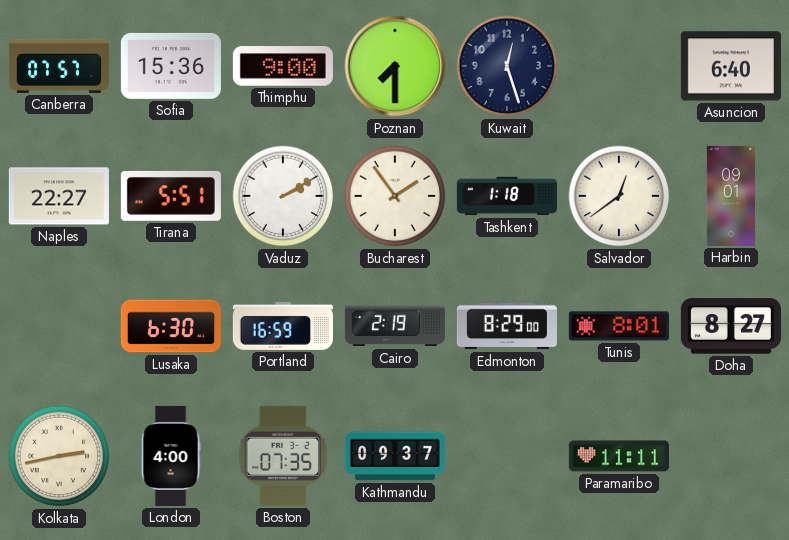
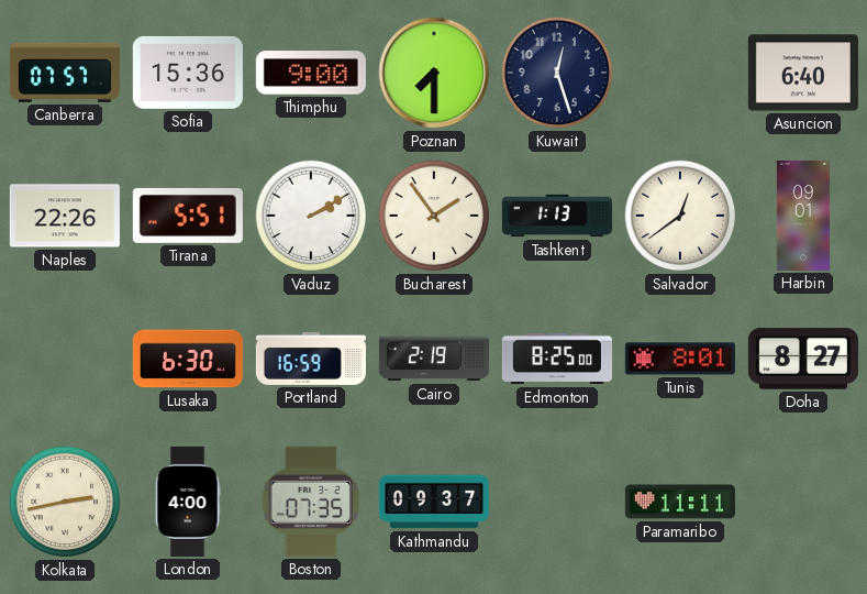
Naples: 22:27 -> 22:26
Tashkent: 1:18 -> 1:13
Edmonton: 8:29 -> 8:25
